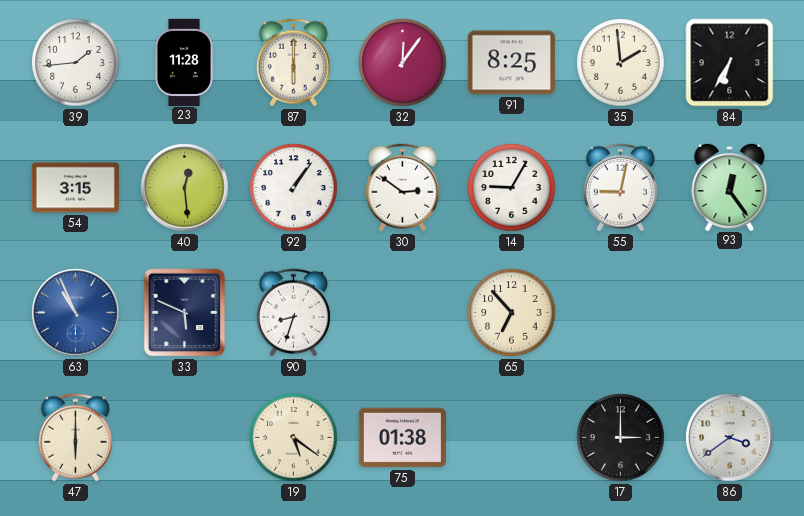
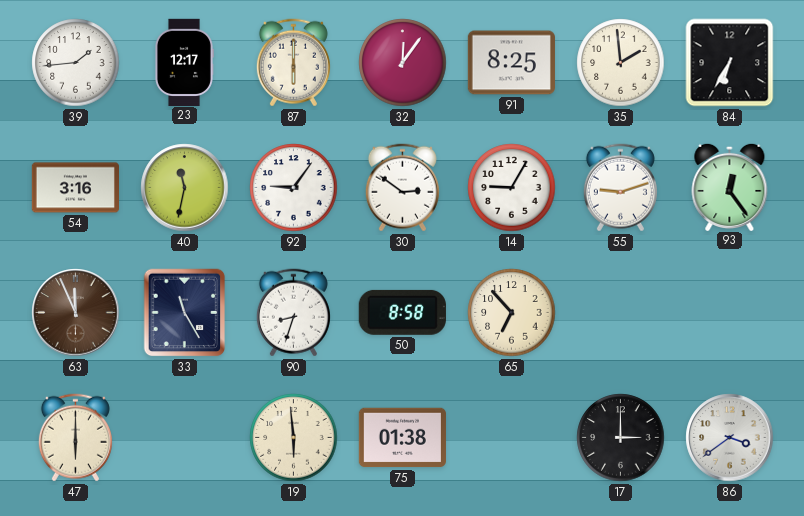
23: 11:28 -> 12:17
54: 3:15 -> 3:16
40: 12:29 -> 11:32
92: 1:06 -> 9:06
55: 9:02 -> 9:12
63: 10:56 -> 11:56
63 dial: blue -> brown
33: 5:49 -> 11:25
50: none -> 8:58
19: 5:21 -> 5:59
